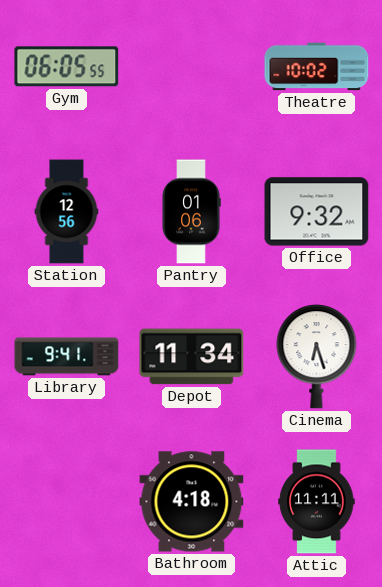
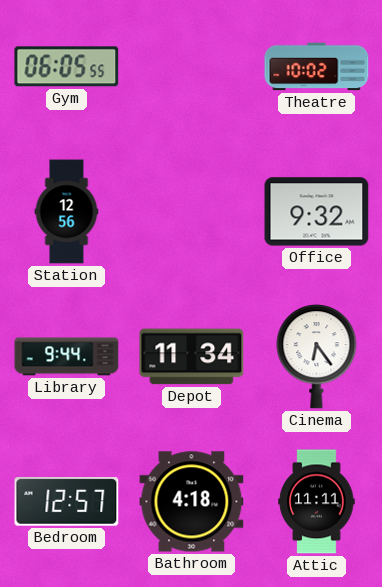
Pantry: 01:06 -> none
Library: 9:41 -> 9:44
Cinema: 6:27 -> 6:24
Bedroom: none -> 12:57
